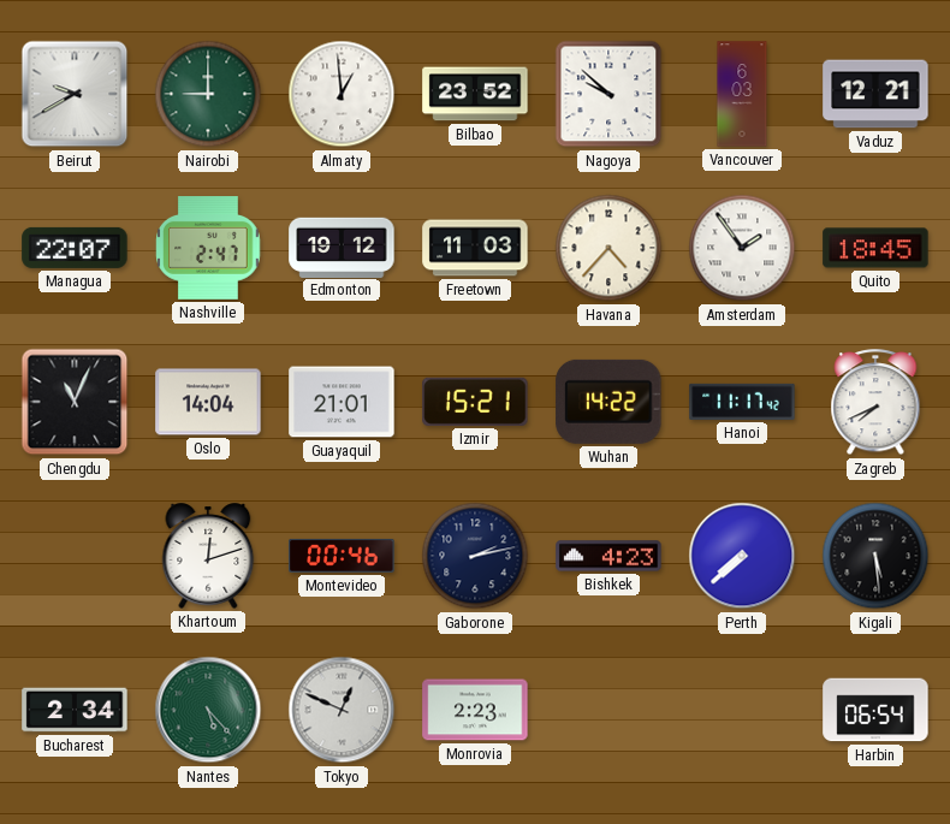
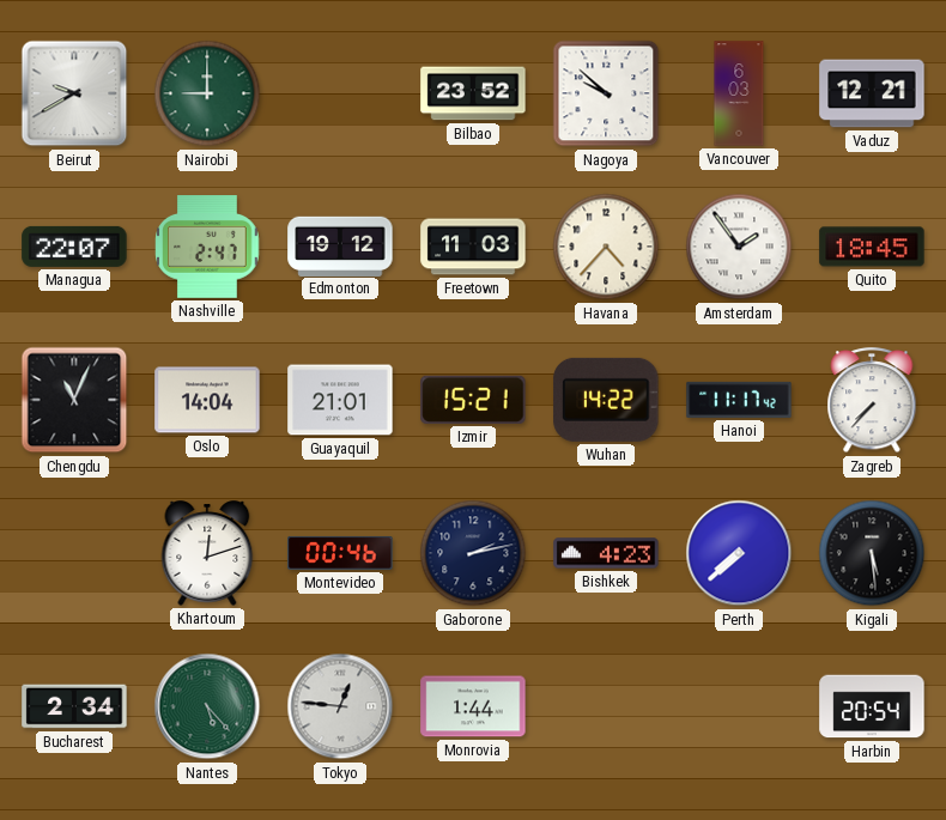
Almaty: 12:59 -> none
Zagreb: 7:41 -> 7:37
Tokyo: 12:49 -> 12:46
Monrovia: 2:23 -> 1:44
Harbin: 06:54 -> 20:54
